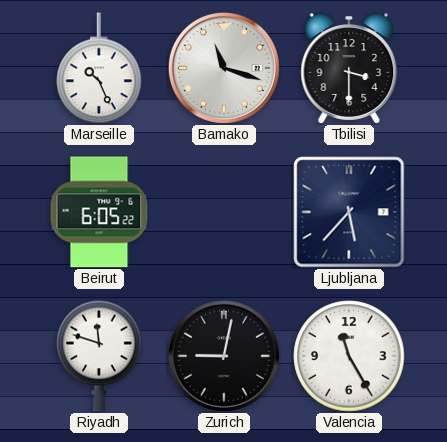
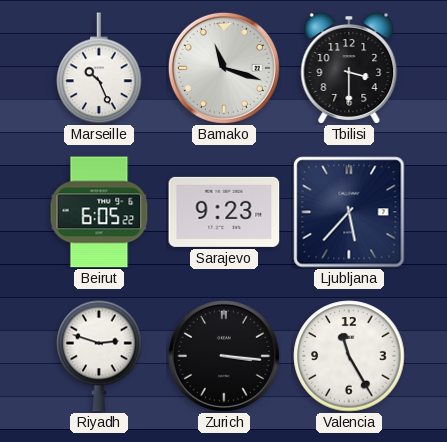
Sarajevo: none -> 9:23
Riyadh: 11:48 -> 2:48
Zurich: 9:02 -> 3:16
